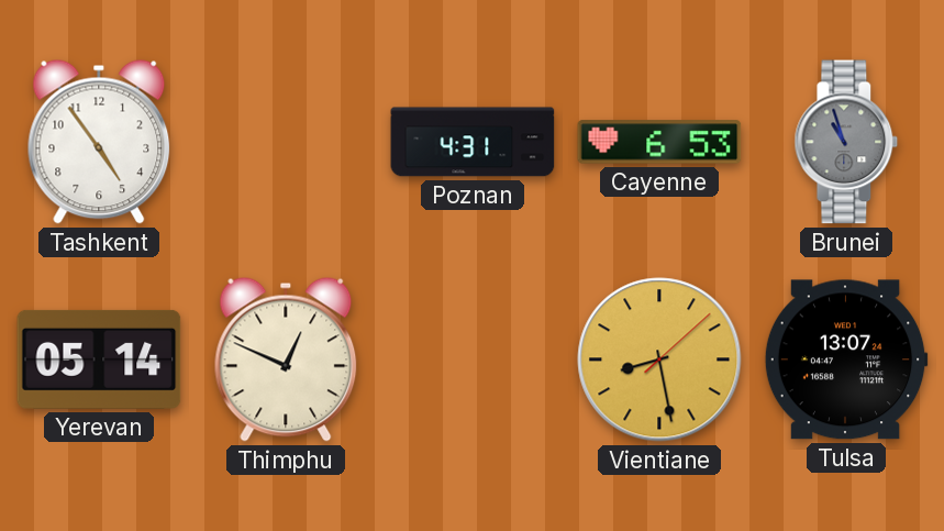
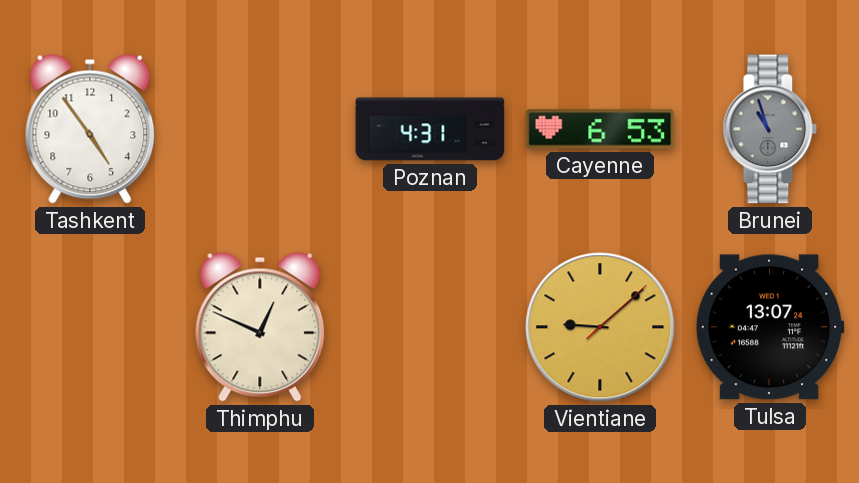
Yerevan: 05:14 -> none
Vientiane: 8:28 -> 9:08
